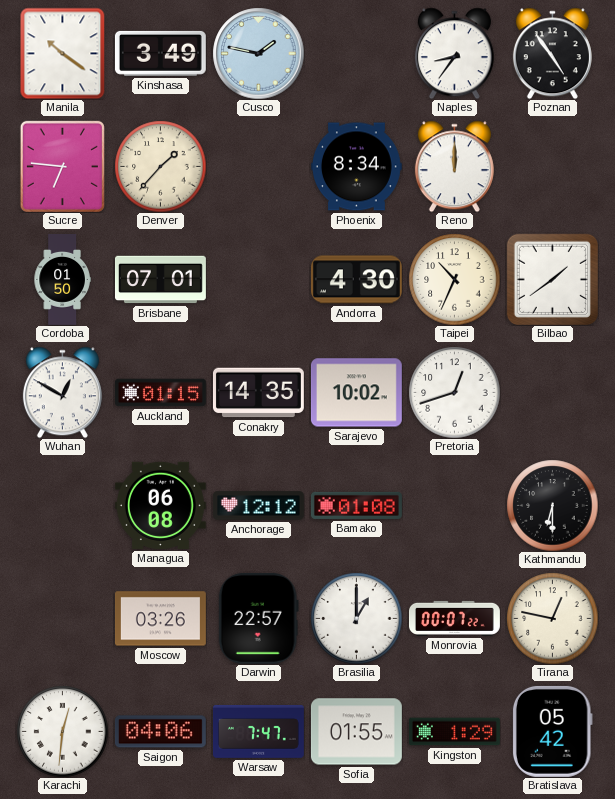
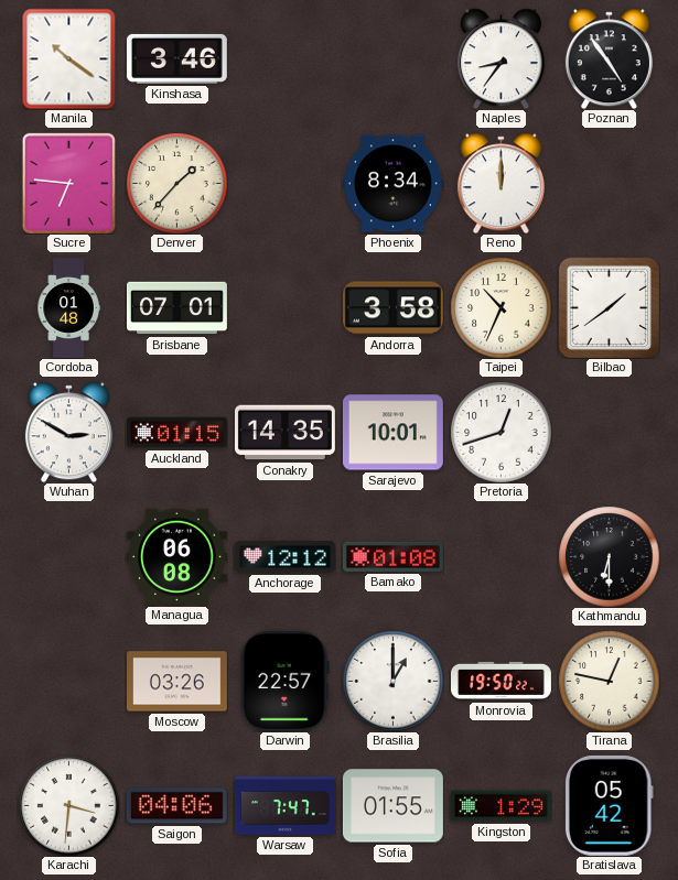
Kinshasa: 3:49 -> 3:46
Cusco: 1:47 -> none
Cordoba: 01:50 -> 01:48
Andorra: 4:30 -> 3:58
Wuhan: 12:50 -> 2:50
Sarajevo: 10:02 -> 10:01
Monrovia: 00:07 -> 19:50
Karachi: 12:31 -> 3:31
